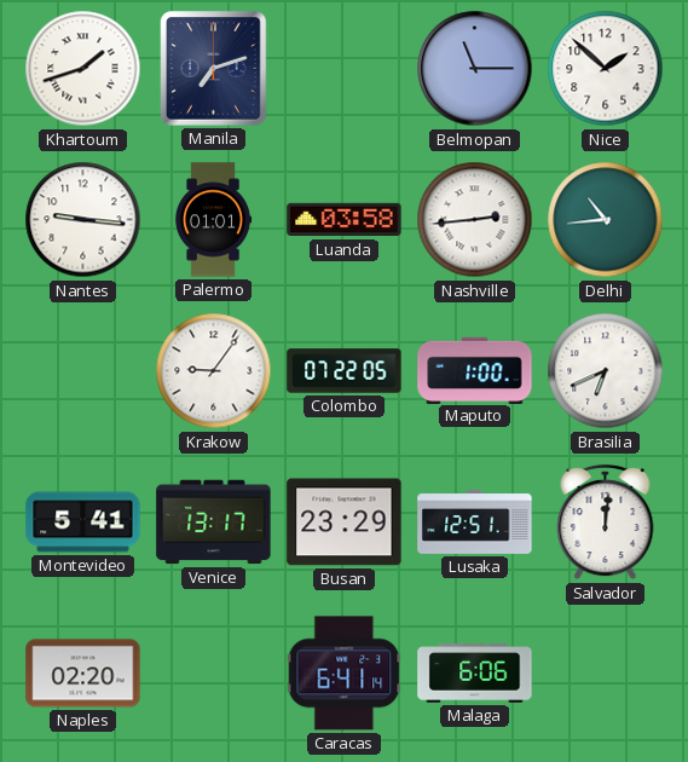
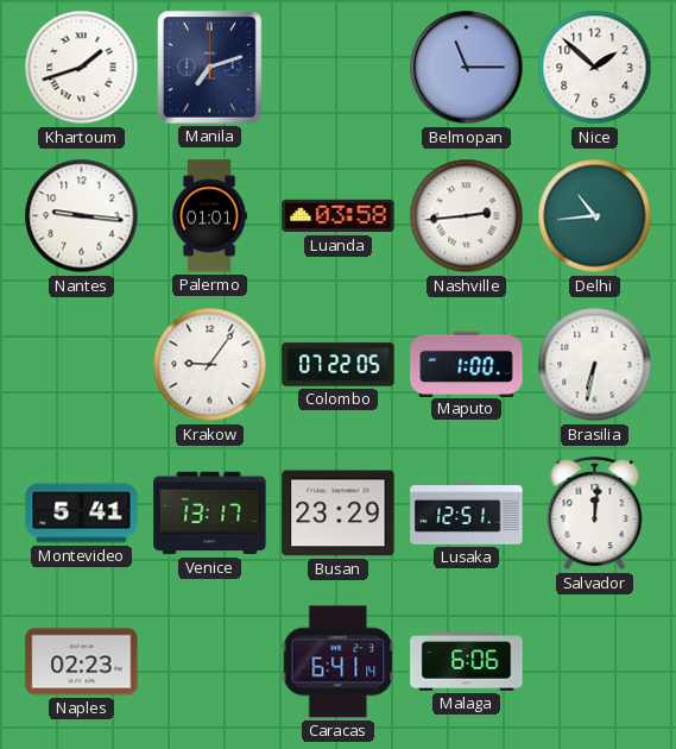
Brasilia: 6:41 -> 6:32
Naples: 02:20 -> 02:23
